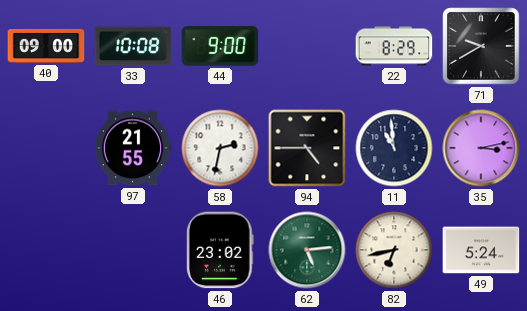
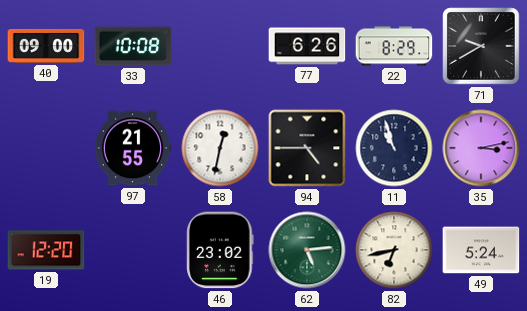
44: 9:00 -> none
77: none -> 6:26
58: 2:32 -> 12:32
11: 10:59 -> 10:57
19: none -> 12:20
